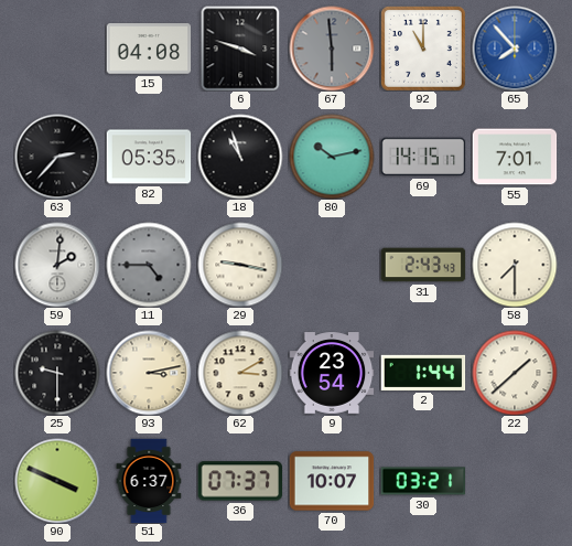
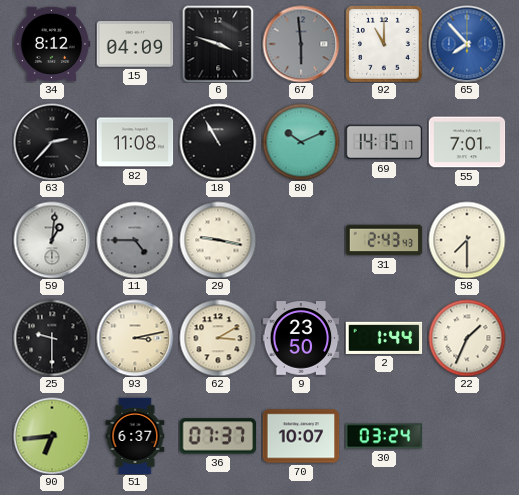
34: none -> 8:12
15: 04:08 -> 04:09
82: 05:35 -> 11:08
18: 10:57 -> 10:55
80: 10:13 -> 10:11
59: 2:01 -> 1:01
9: 23:54 -> 23:50
22: 1:38 -> 1:34
90: 3:49 -> 6:44
30: 03:21 -> 03:24
